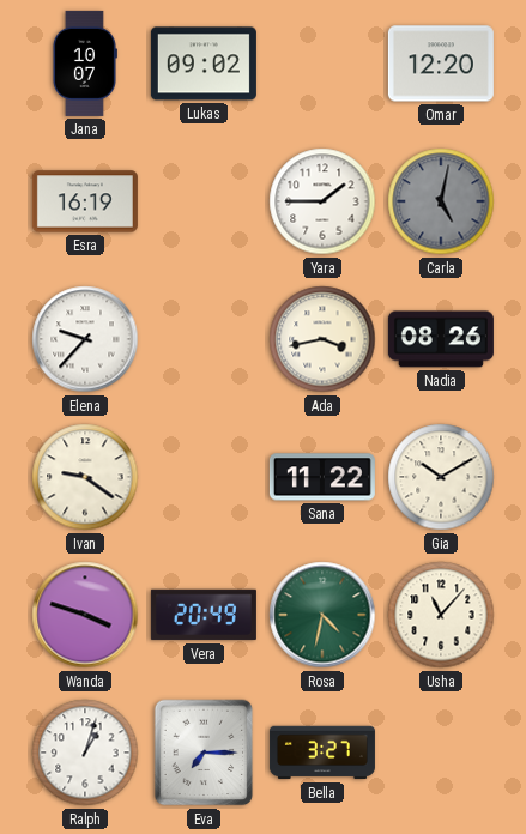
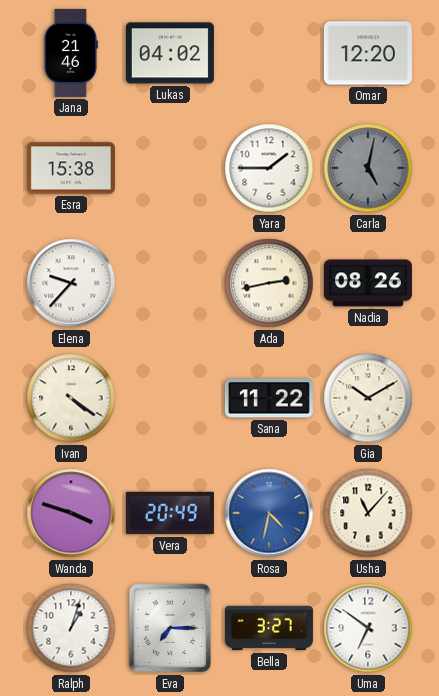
Jana: 10:07 -> 21:46
Lukas: 09:02 -> 04:02
Esra: 16:19 -> 15:38
Ada: 3:43 -> 2:43
Ivan: 9:21 -> 4:21
Rosa dial: green -> blue
Uma: none -> 6:51
